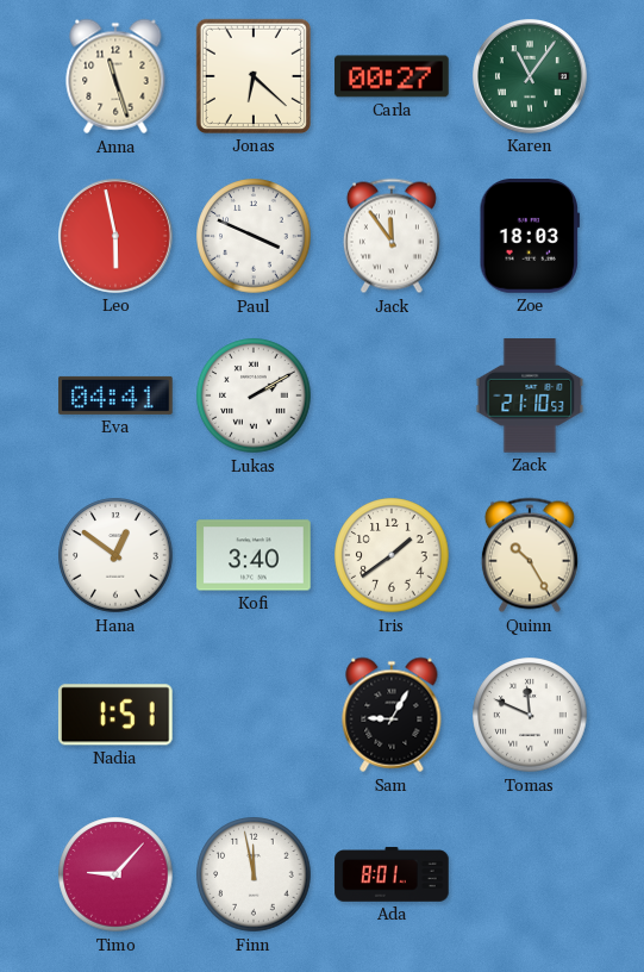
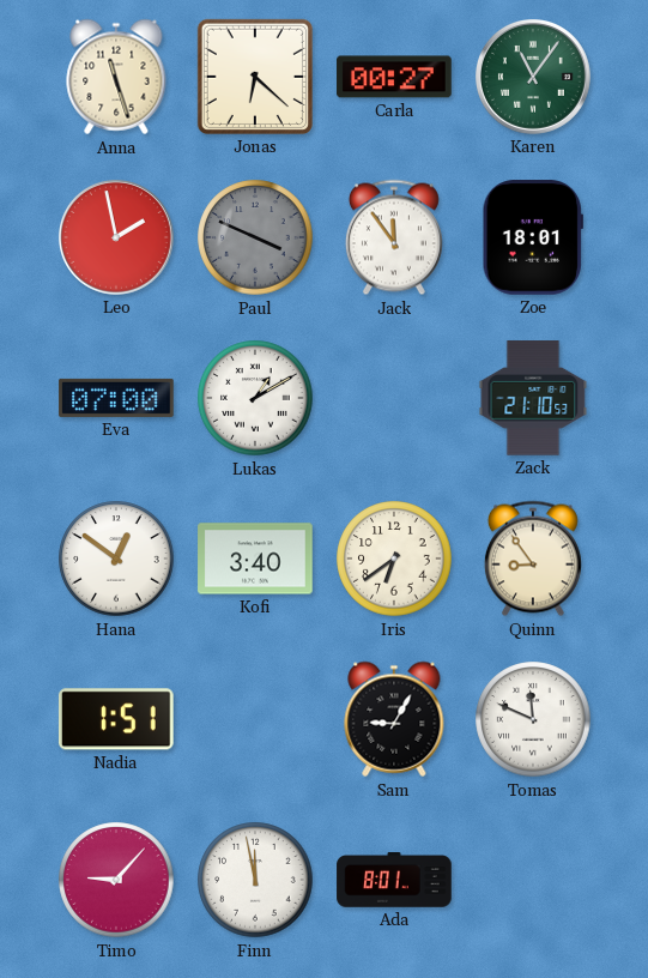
Leo: 5:58 -> 1:58
Paul dial: white -> grey
Zoe: 18:03 -> 18:01
Eva: 04:41 -> 07:00
Lukas: 2:10 -> 1:10
Iris: 1:39 -> 6:39
Quinn: 10:25 -> 8:54
